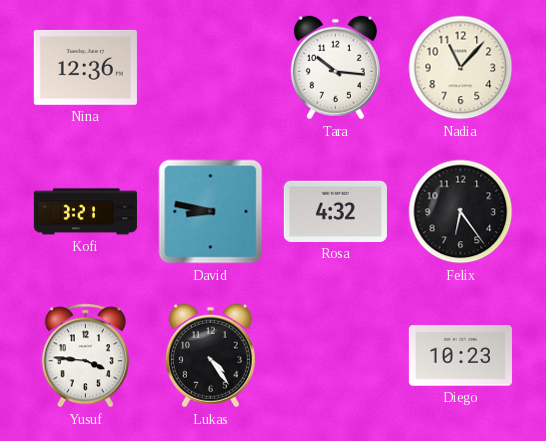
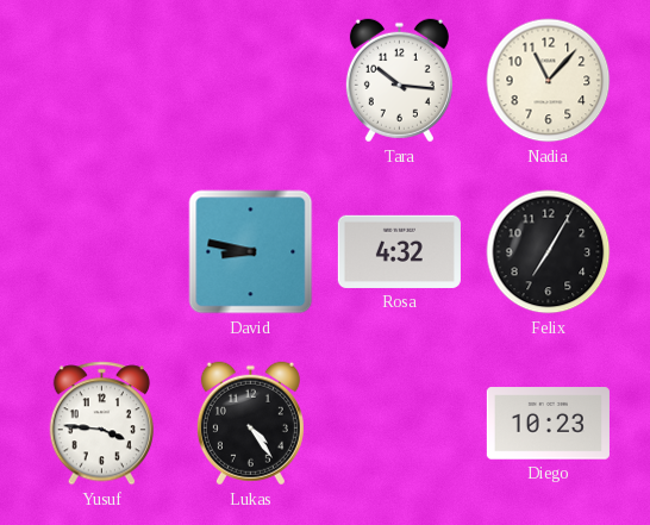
Nina: 12:36 -> none
Kofi: 3:21 -> none
Felix: 6:24 -> 7:05
